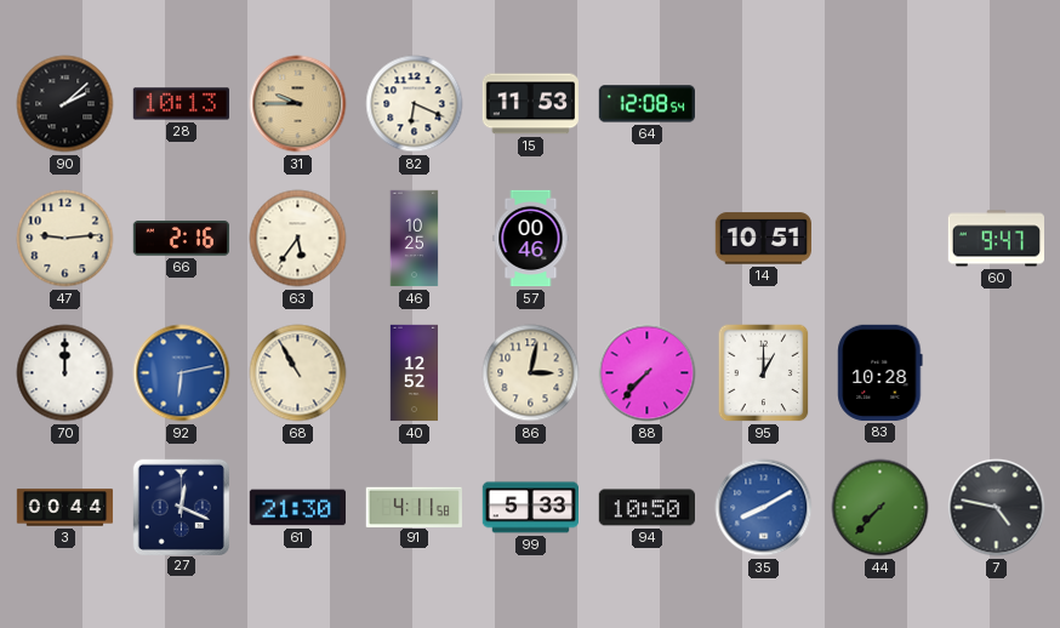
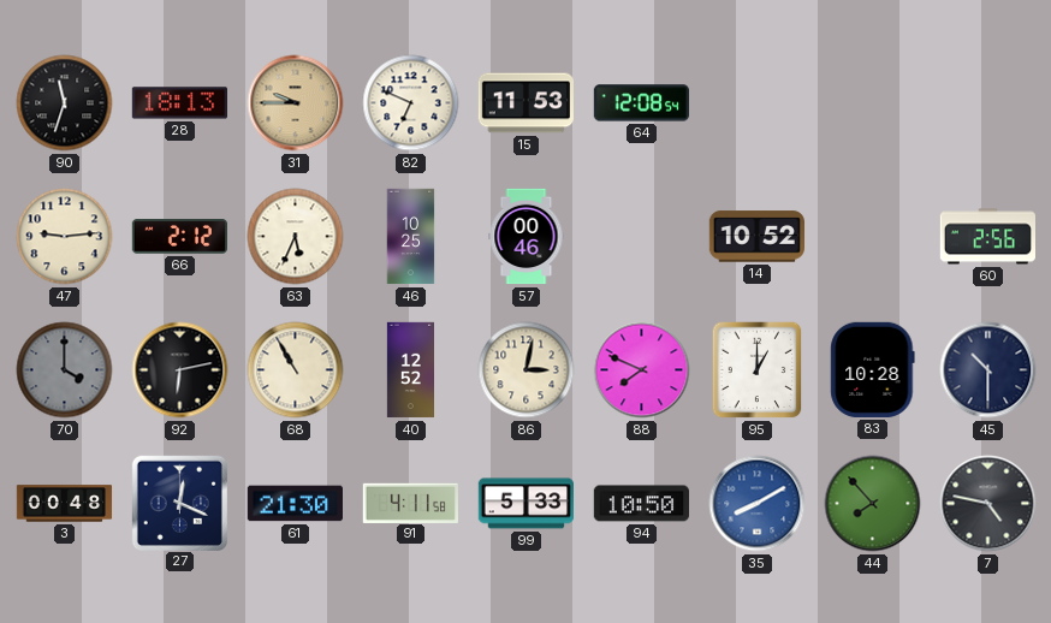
90: 2:08 -> 11:33
28: 10:13 -> 18:13
82: 6:19 -> 6:49
66: 2:16 -> 2:12
63: 5:36 -> 5:34
14: 10:51 -> 10:52
60: 9:47 -> 2:56
70: 12:00 -> 4:00
70 dial: white -> grey
92 dial: blue -> black
88: 7:37 -> 7:49
45: none -> 10:30
3: 00:44 -> 00:48
44: 7:37 -> 7:53
